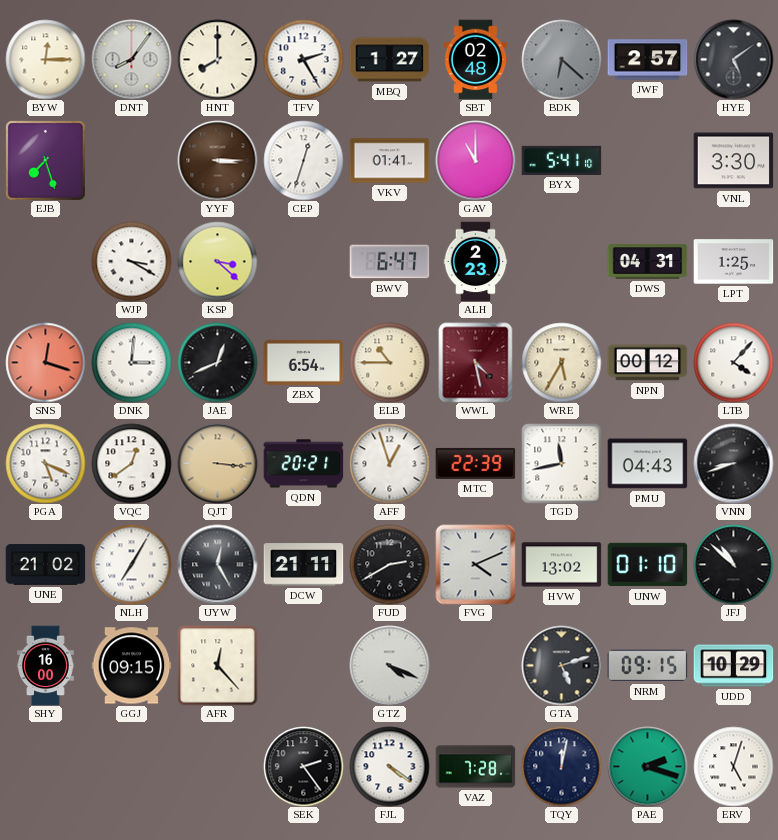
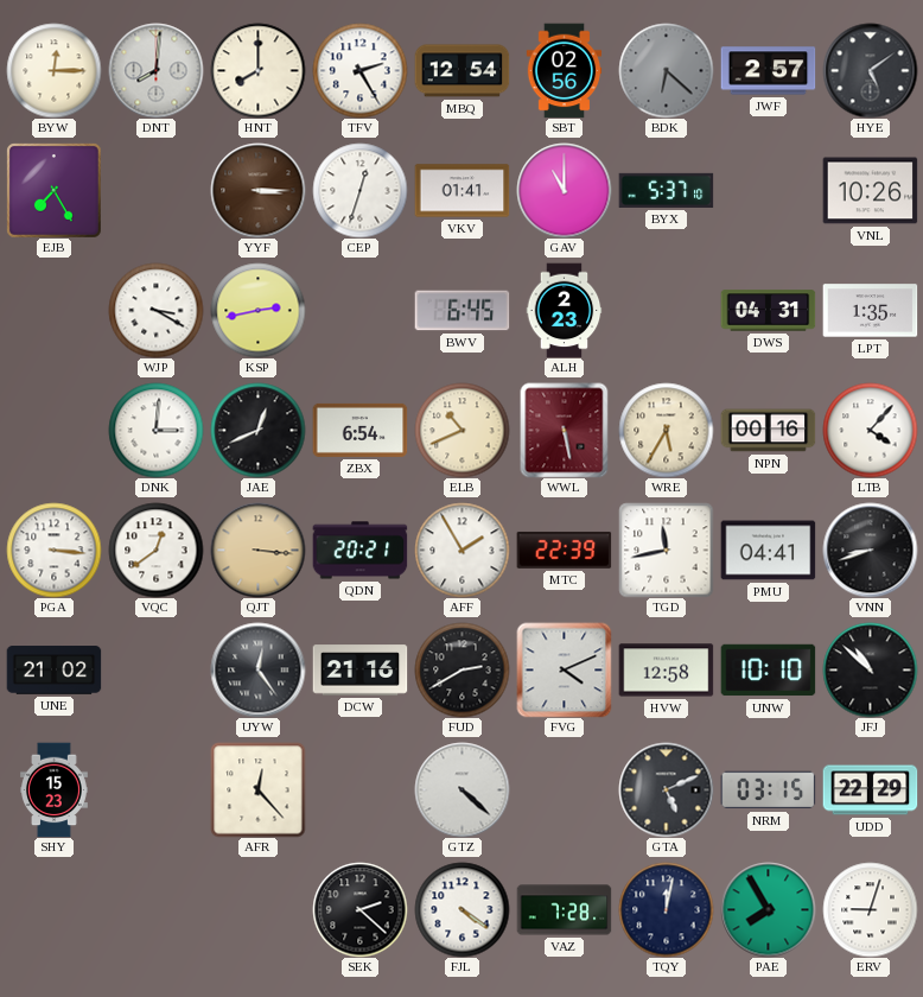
DNT: 8:06 -> 8:01
MBQ: 1:27 -> 12:54
SBT: 02:48 -> 02:56
EJB: 7:27 -> 7:25
BYX: 5:41 -> 5:37
VNL: 3:30 -> 10:26
KSP: 3:22 -> 2:43
BWV: 6:47 -> 6:45
LPT: 1:25 -> 1:35
SNS: 12:18 -> none
ELB: 10:45 -> 10:41
WWL: 4:28 -> 5:28
NPN: 00:12 -> 00:16
PGA: 5:19 -> 3:16
AFF: 12:57 -> 1:55
PMU: 04:43 -> 04:41
NLH: 7:05 -> none
UYW: 12:25 -> 12:24
DCW: 21:11 -> 21:16
HVW: 13:02 -> 12:58
UNW: 01:10 -> 10:10
SHY: 16:00 -> 15:23
GGJ: 09:15 -> none
GTZ: 4:19 -> 4:22
GTA: 5:12 -> 5:11
NRM: 09:15 -> 03:15
UDD: 10:29 -> 22:29
SEK: 2:24 -> 2:22
PAE: 2:18 -> 7:55
ERV: 5:03 -> 9:03
